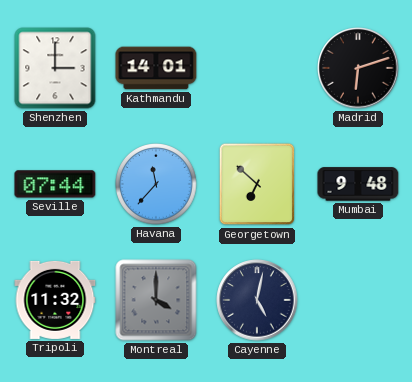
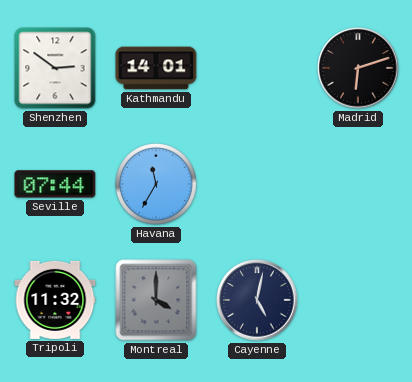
Shenzhen: 3:00 -> 2:51
Havana: 11:37 -> 11:35
Georgetown: 6:52 -> none
Mumbai: 9:48 -> none
